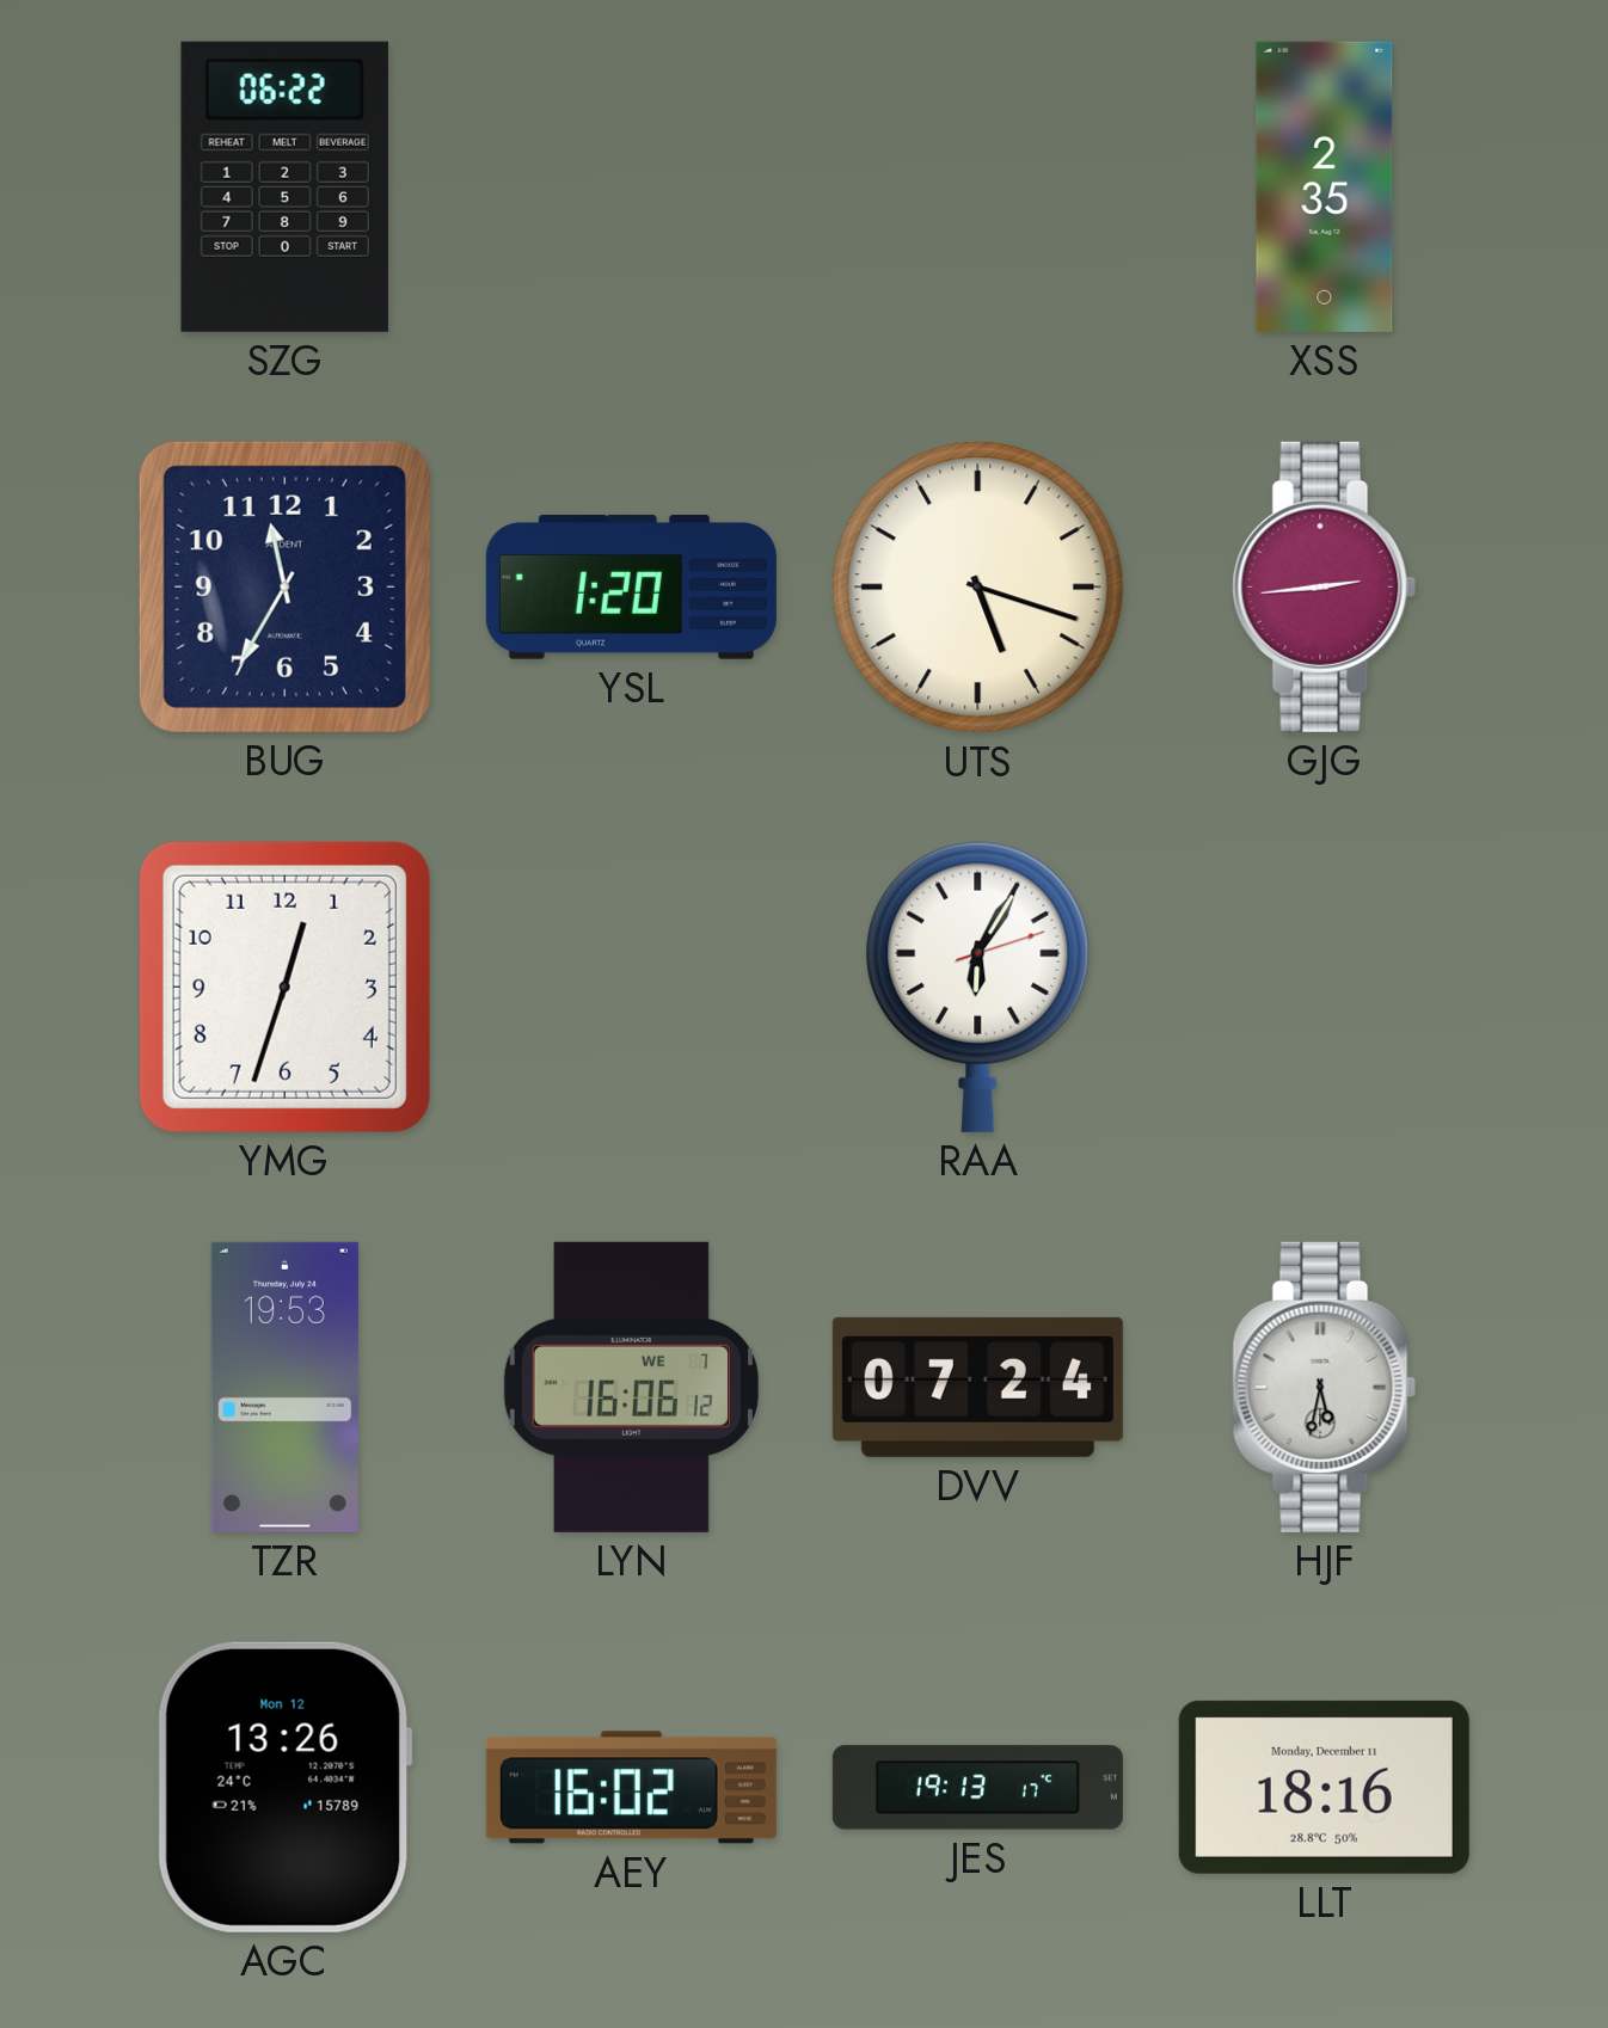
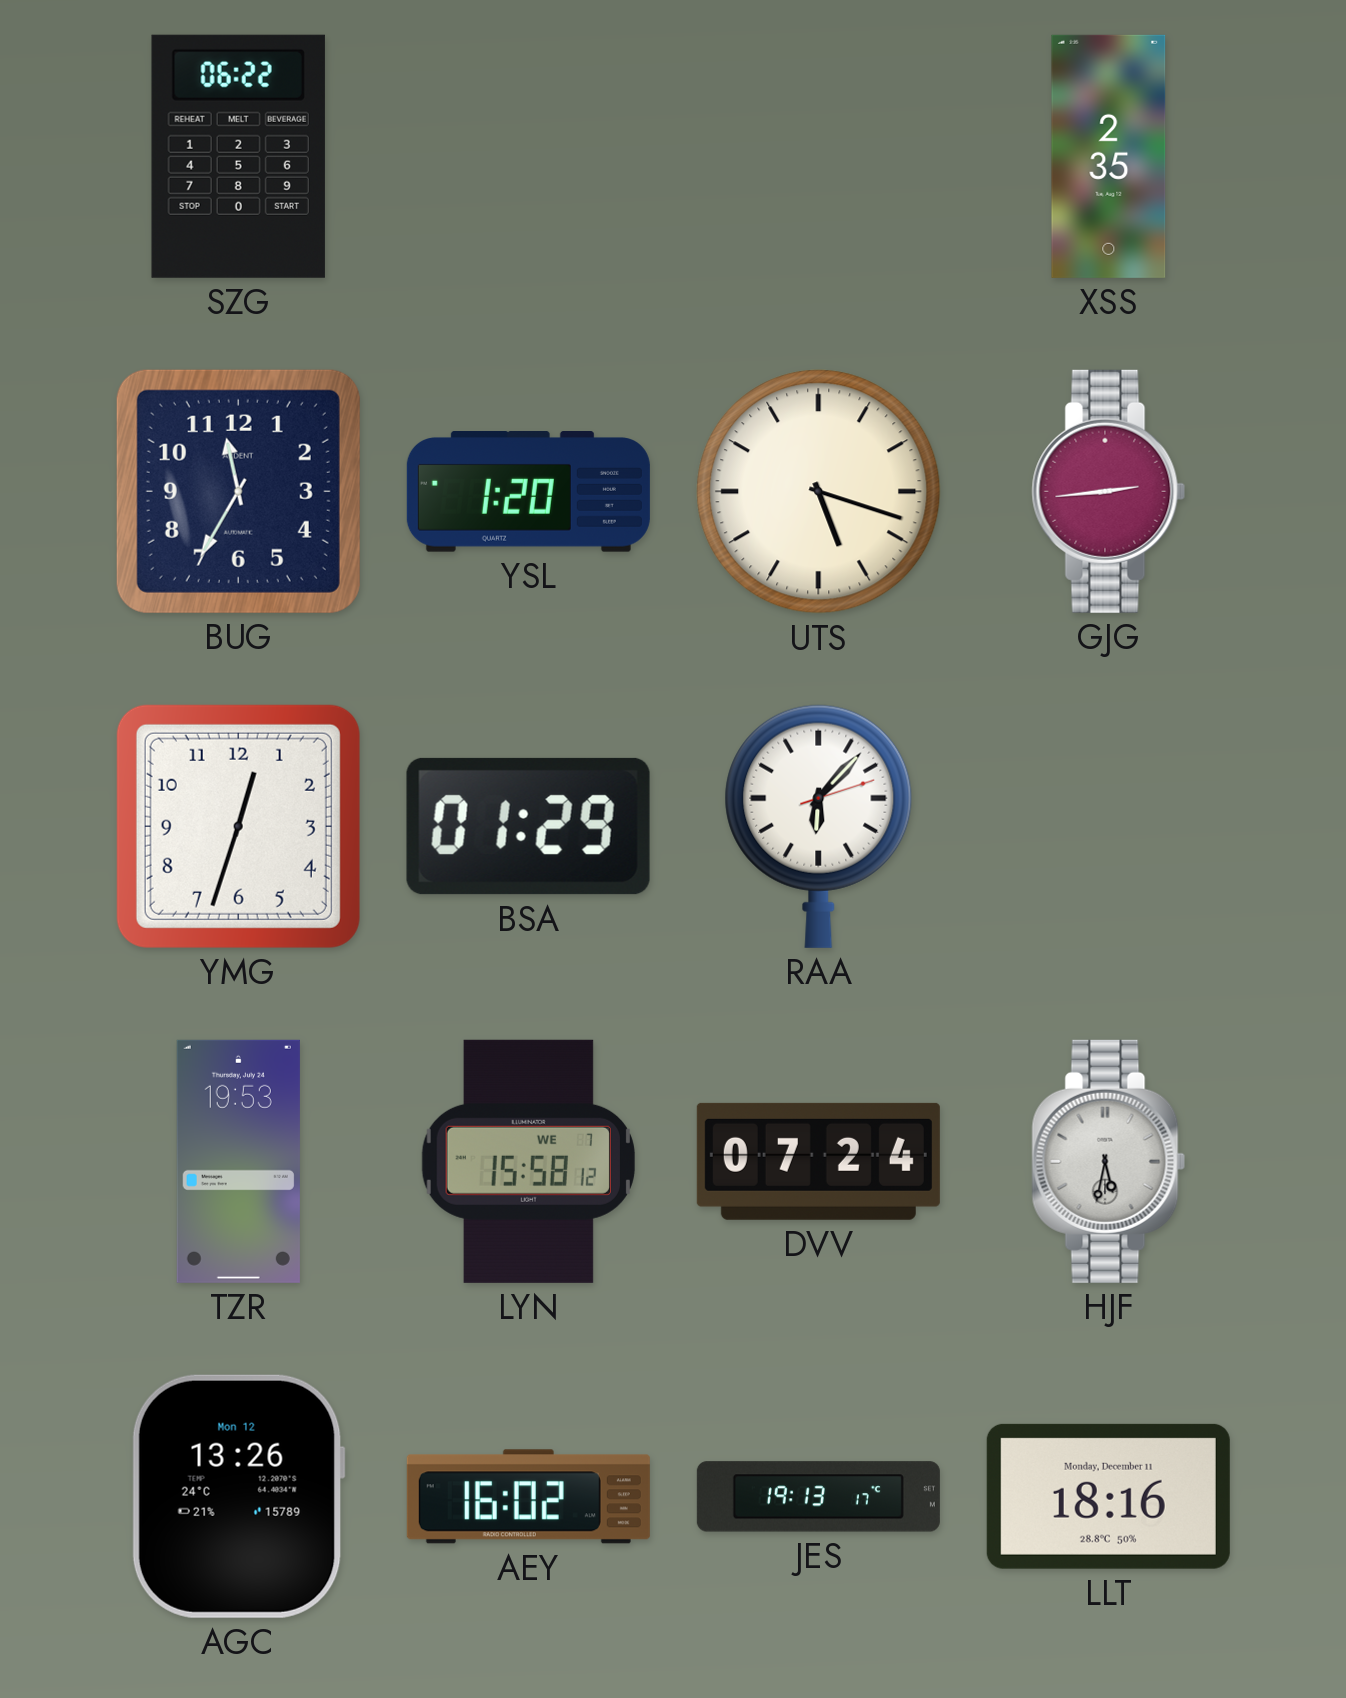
BSA: none -> 01:29
RAA: 6:05 -> 6:07
LYN: 16:06 -> 15:58
